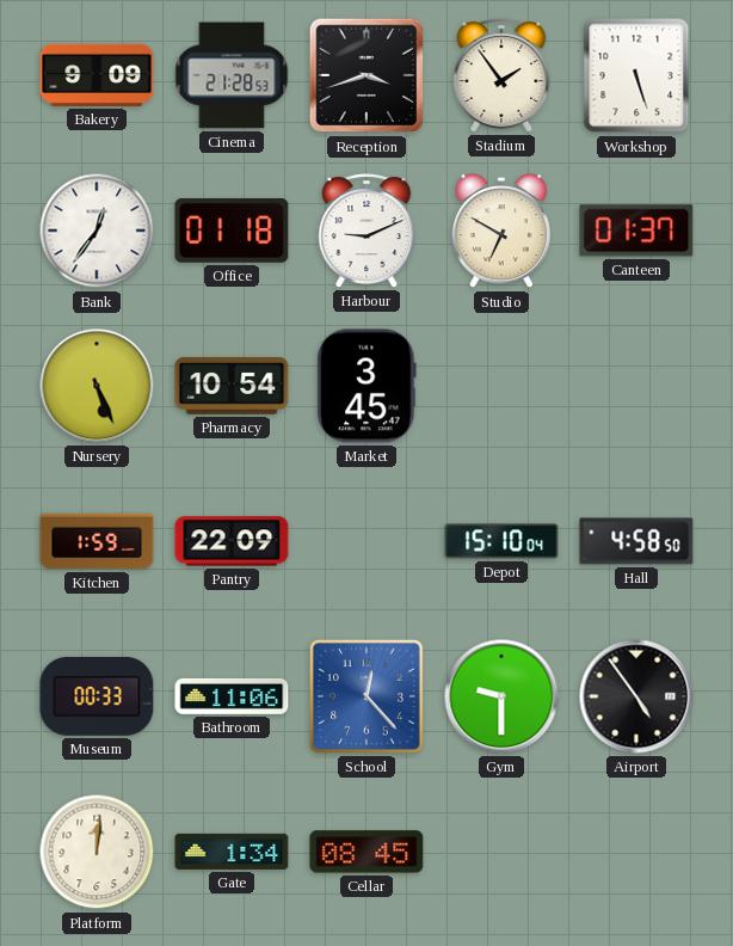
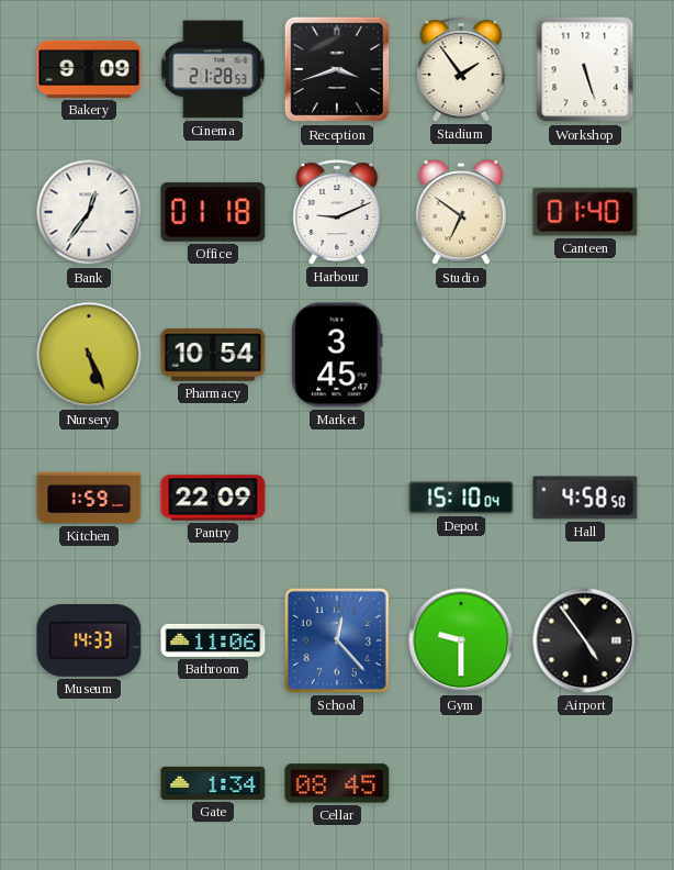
Studio: 6:50 -> 6:51
Canteen: 01:37 -> 01:40
Museum: 00:33 -> 14:33
Platform: 12:01 -> none
